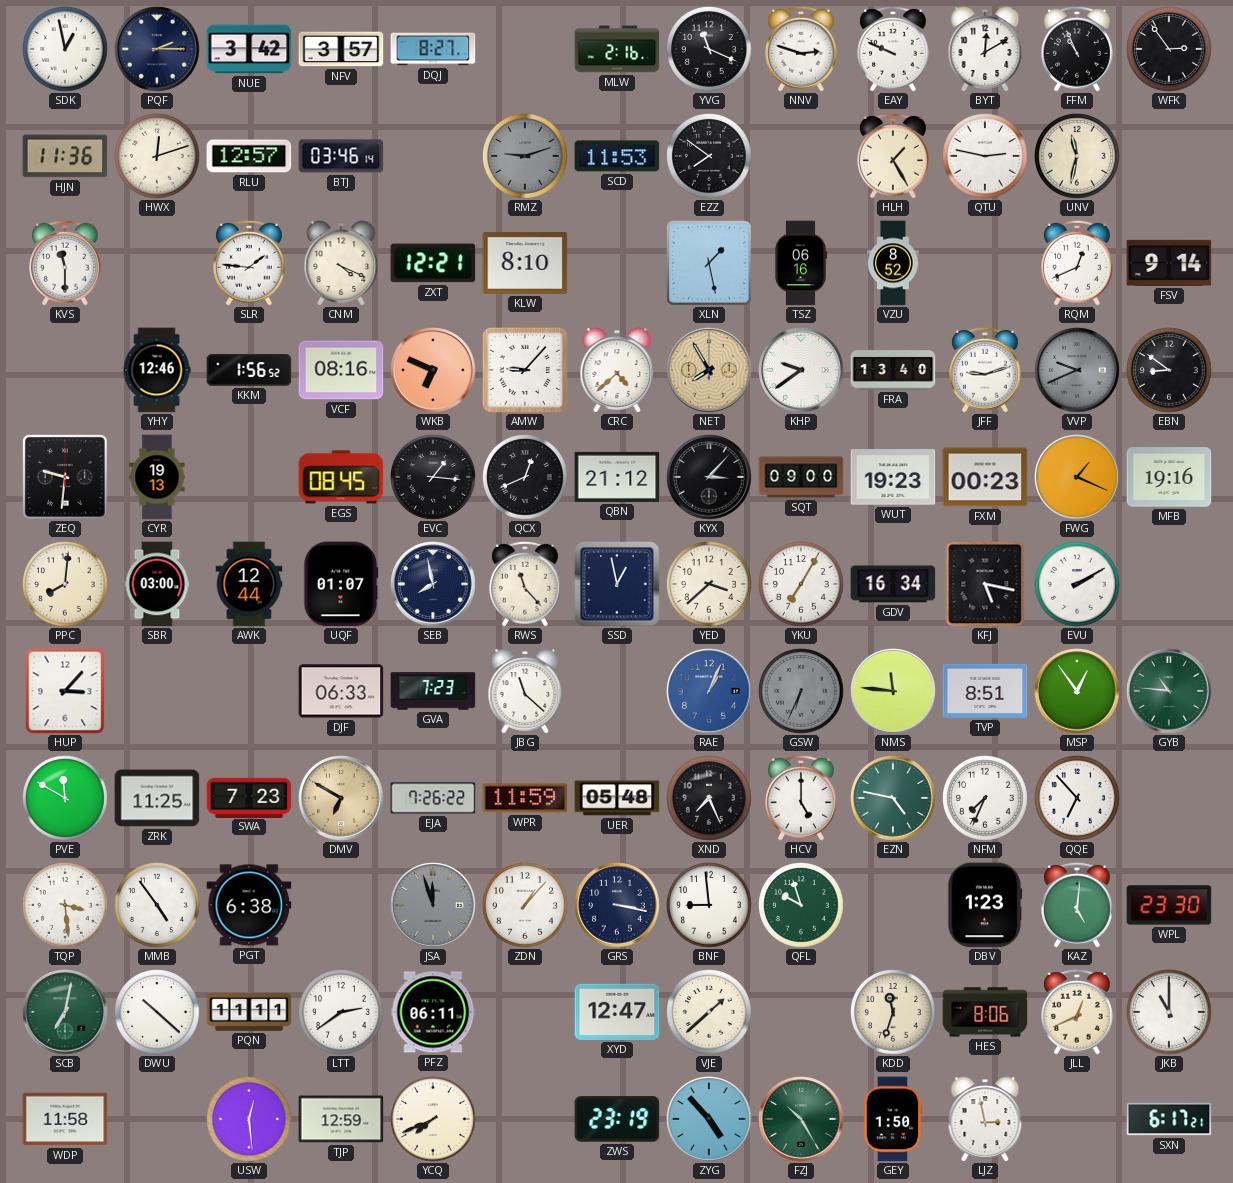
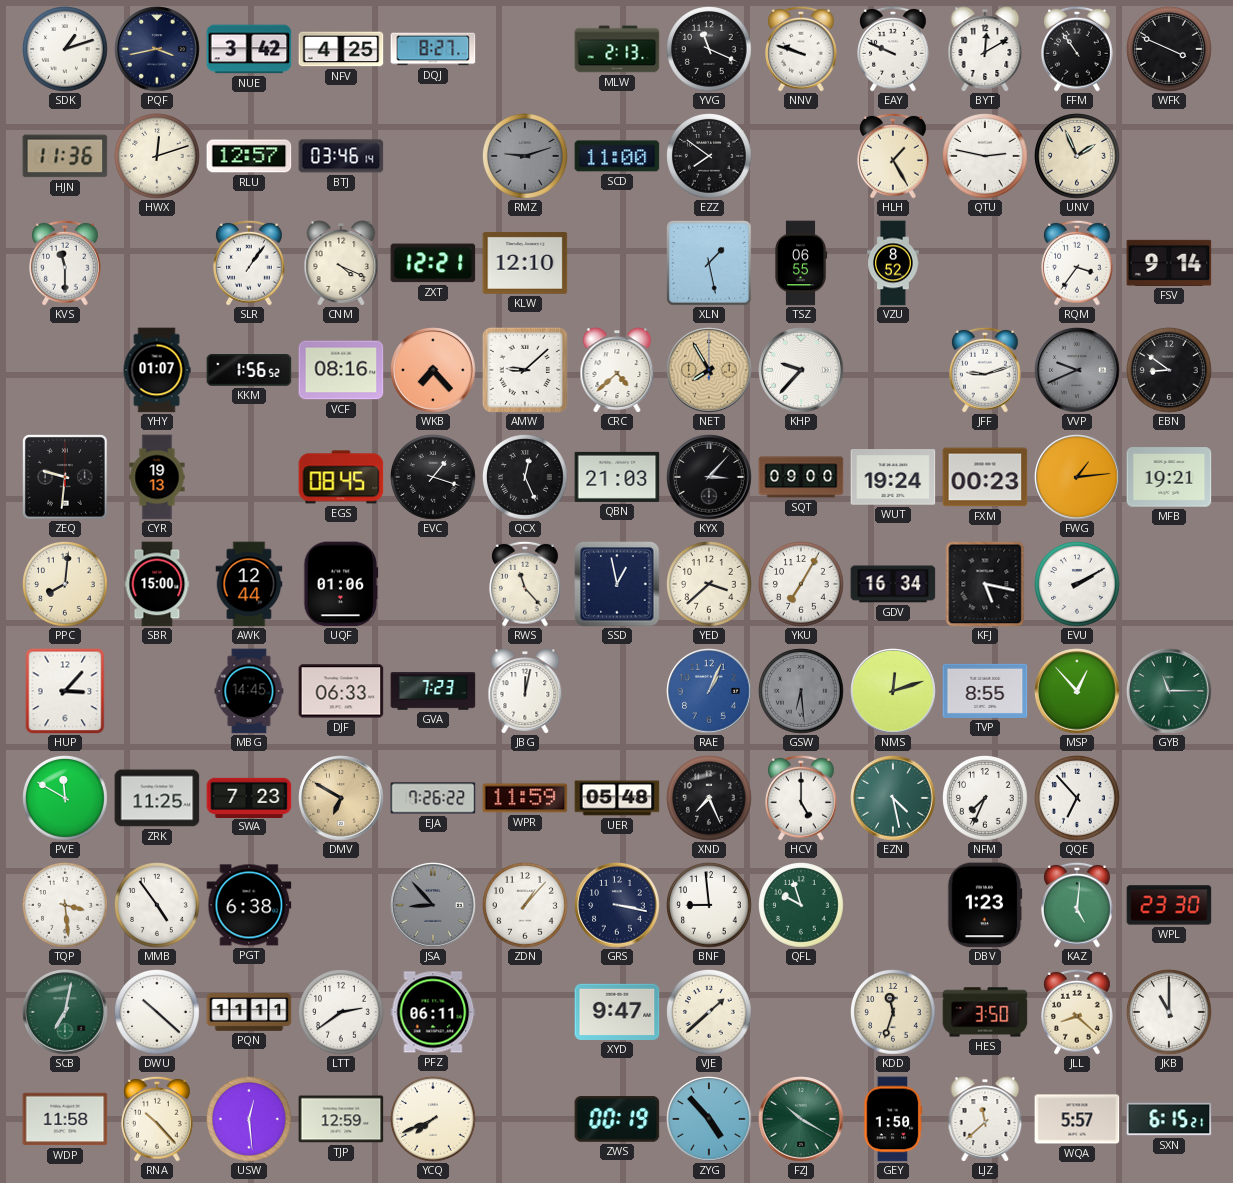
SDK: 12:58 -> 1:12
PQF: 2:15 -> 3:43
NFV: 3:57 -> 4:25
MLW: 2:16 -> 2:13
NNV: 2:48 -> 9:48
FFM: 10:56 -> 10:54
WFK: 2:54 -> 3:49
SCD: 11:53 -> 11:00
UNV: 11:32 -> 1:56
SLR: 1:46 -> 1:06
KLW: 8:10 -> 12:10
TSZ: 06:16 -> 06:55
RQM: 12:41 -> 3:36
YHY: 12:46 -> 01:07
WKB: 6:49 -> 7:23
AMW: 9:07 -> 9:08
KHP: 9:39 -> 9:37
FRA: 13:40 -> none
EVC: 1:16 -> 1:18
QCX: 12:41 -> 12:26
QBN: 21:12 -> 21:03
WUT: 19:23 -> 19:24
FWG: 1:19 -> 1:14
MFB: 19:16 -> 19:21
SBR: 03:00 -> 15:00
UQF: 01:07 -> 01:06
SEB: 7:58 -> none
MBG: none -> 14:45
JBG: 11:22 -> 12:02
GSW: 6:34 -> 6:29
NMS: 11:46 -> 12:12
TVP: 8:51 -> 8:55
MSP: 12:54 -> 12:53
GYB: 10:46 -> 11:15
EZN: 4:47 -> 4:28
JSA: 11:57 -> 8:53
XYD: 12:47 -> 9:47
HES: 8:06 -> 3:50
JLL: 12:41 -> 8:22
RNA: none -> 10:23
ZWS: 23:19 -> 00:19
FZJ: 10:25 -> 10:20
LJZ: 2:58 -> 11:38
WQA: none -> 5:57
SXN: 6:17 -> 6:15
